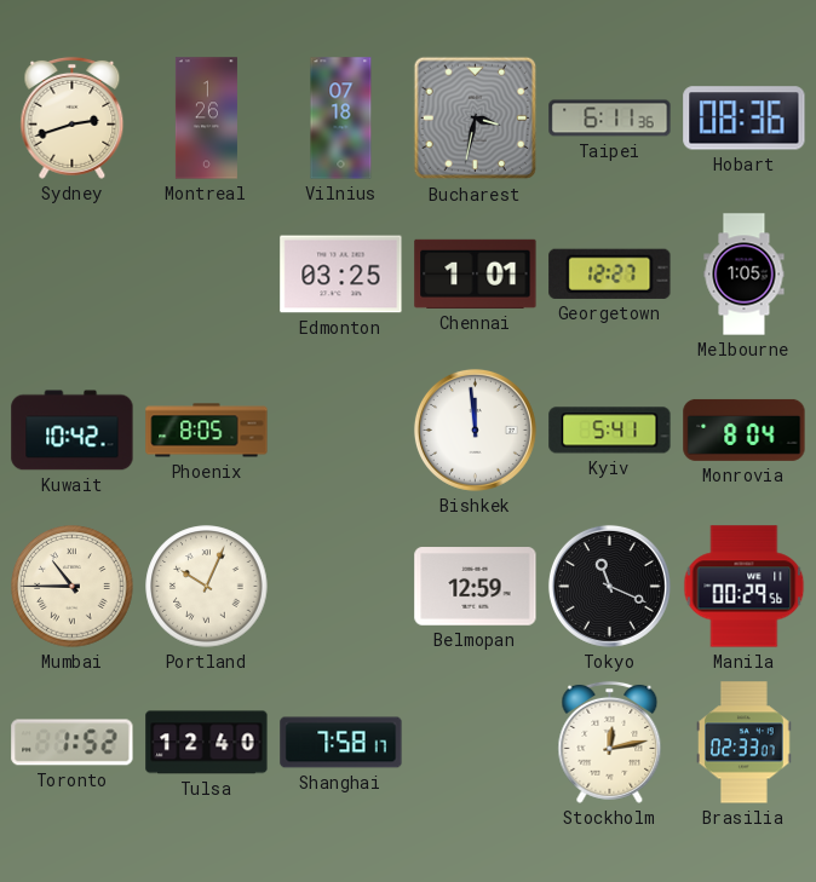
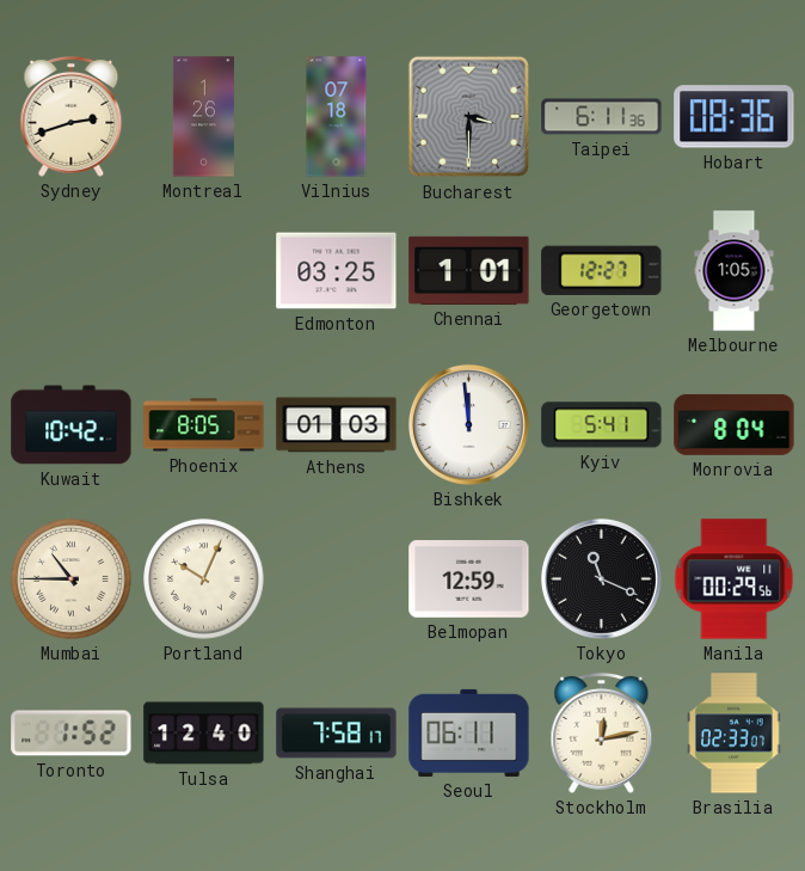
Bucharest: 3:32 -> 3:30
Athens: none -> 01:03
Seoul: none -> 06:11
